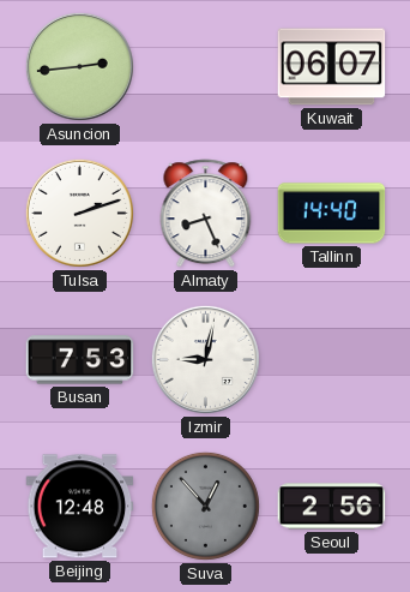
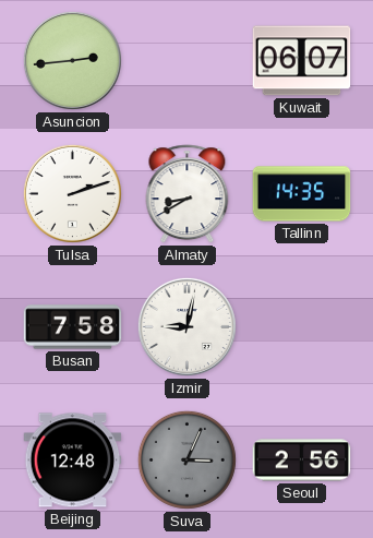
Almaty: 8:26 -> 8:40
Tallinn: 14:40 -> 14:35
Busan: 7:53 -> 7:58
Suva: 12:53 -> 3:04
